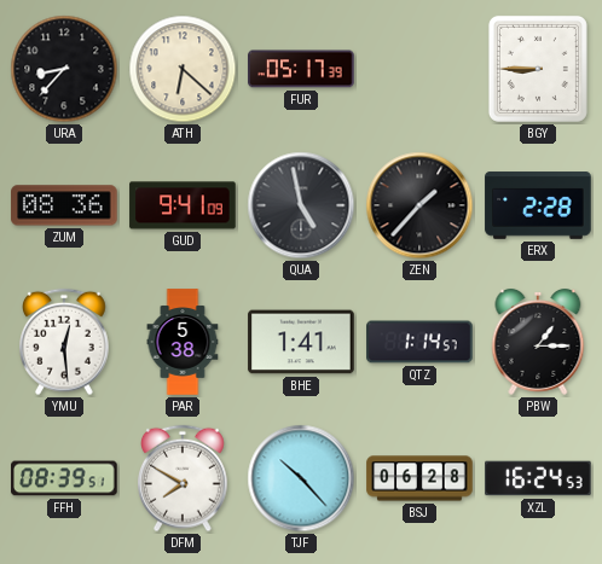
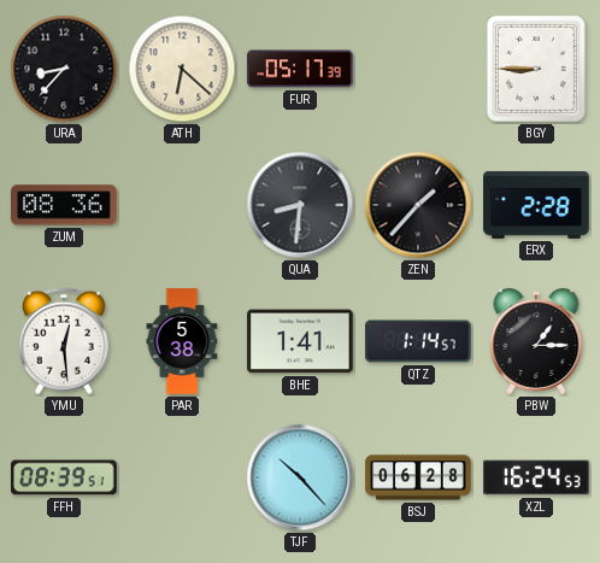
GUD: 9:41 -> none
QUA: 4:58 -> 8:31
DFM: 7:50 -> none
